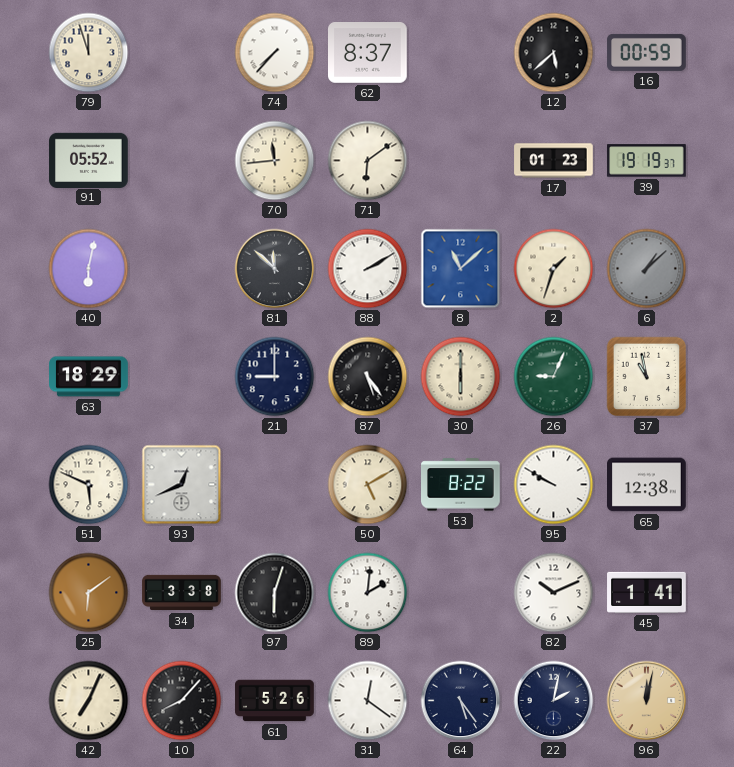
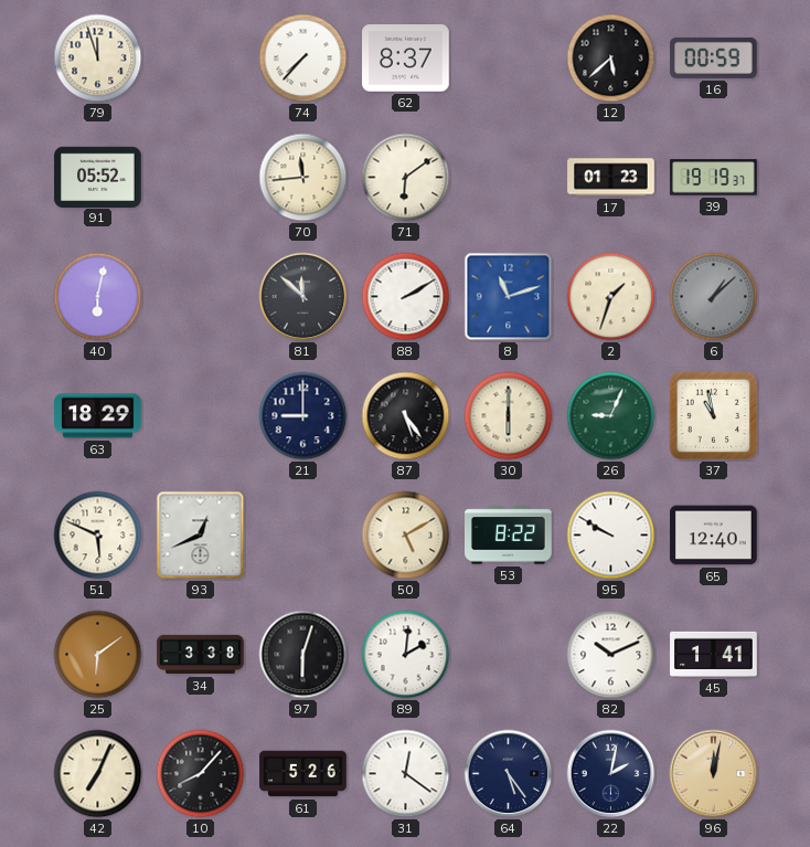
8: 11:08 -> 11:12
65: 12:38 -> 12:40
